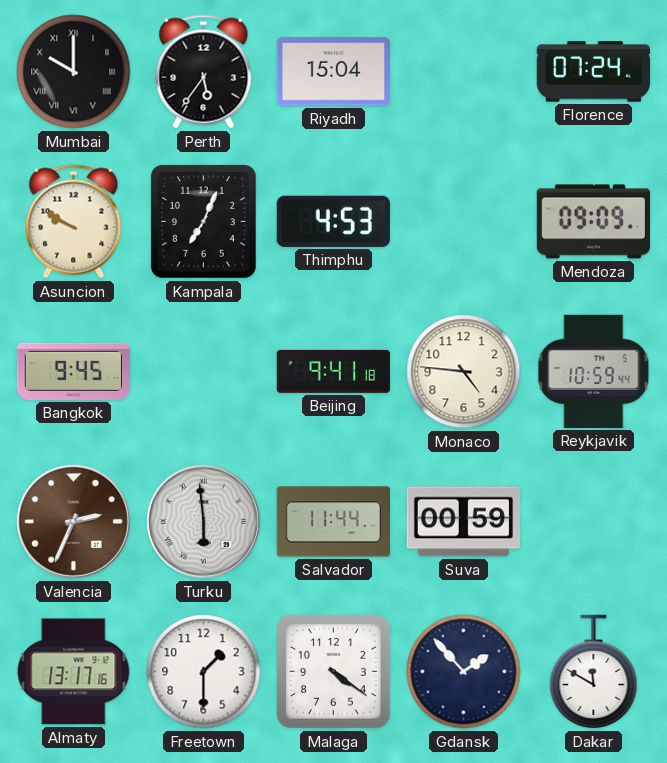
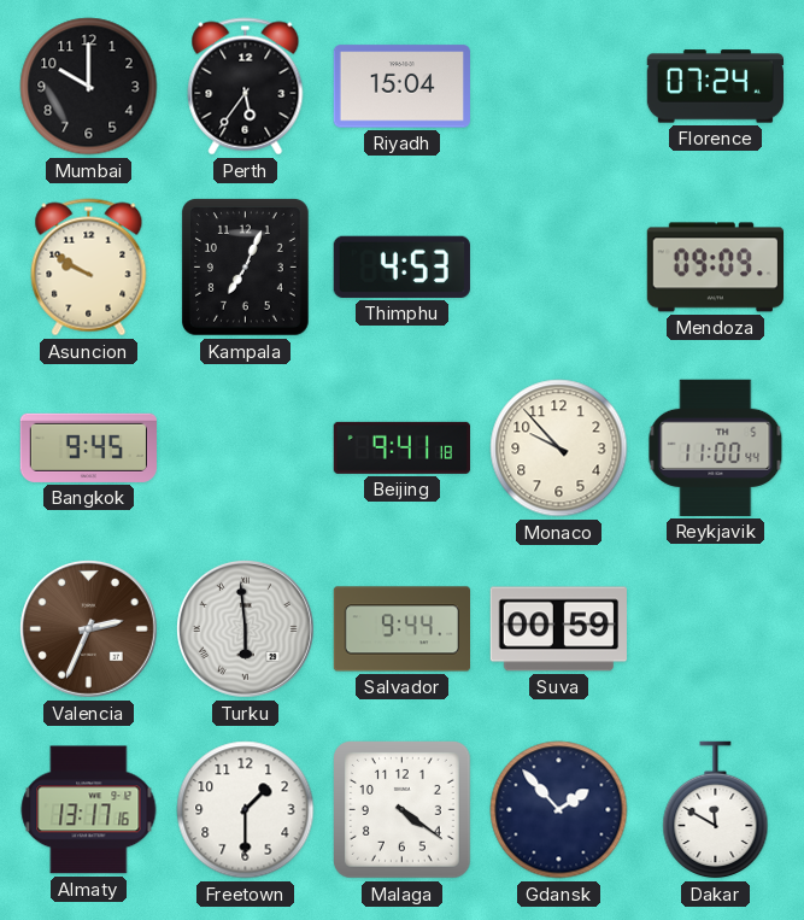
Mumbai numerals: Roman -> Arabic
Monaco: 4:46 -> 9:53
Reykjavik: 10:59 -> 11:00
Salvador: 11:44 -> 9:44
